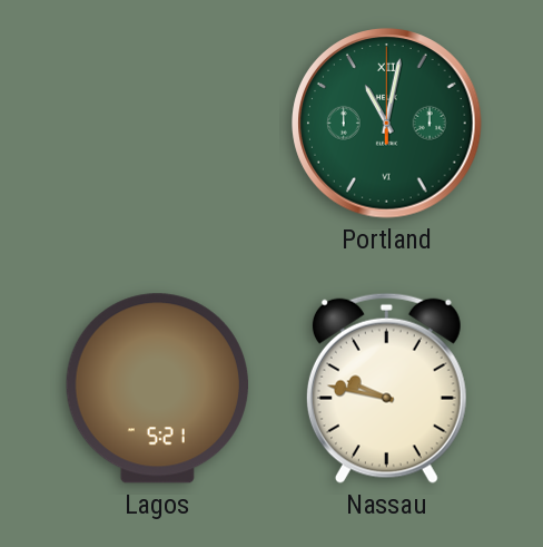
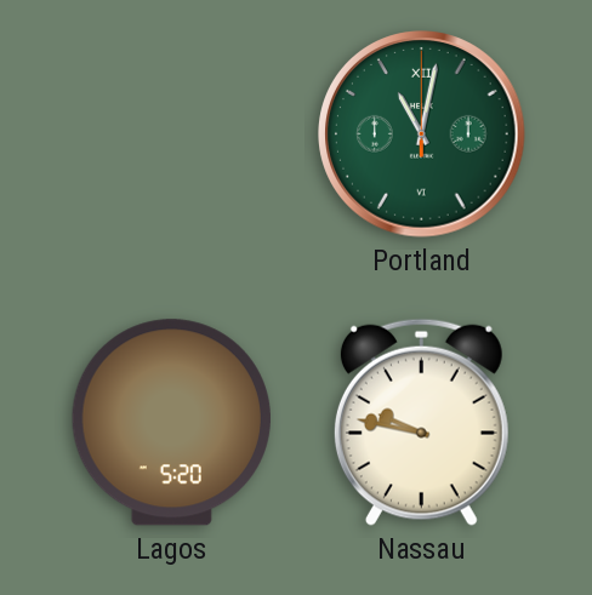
Lagos: 5:21 -> 5:20
